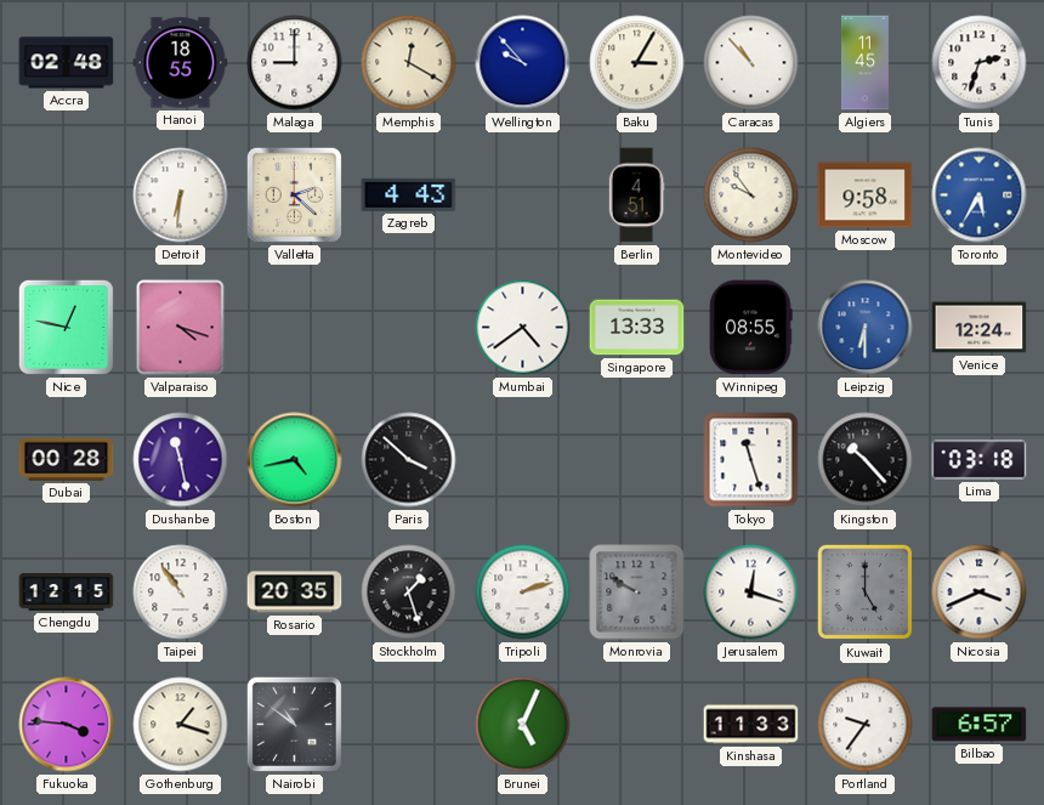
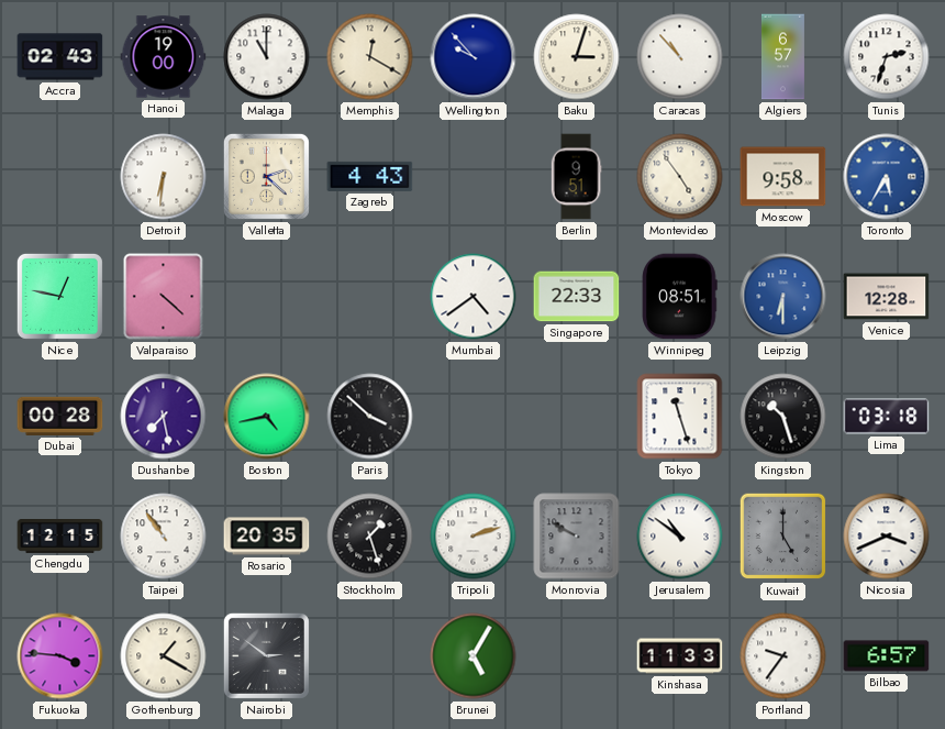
Accra: 02:48 -> 02:43
Hanoi: 18:55 -> 19:00
Malaga: 9:00 -> 11:00
Baku: 3:05 -> 3:03
Algiers: 11:45 -> 6:57
Berlin: 4:51 -> 9:51
Montevideo: 9:54 -> 4:54
Valparaiso: 4:18 -> 4:22
Singapore: 13:33 -> 22:33
Winnipeg: 08:55 -> 08:51
Venice: 12:24 -> 12:28
Dushanbe: 11:28 -> 7:28
Kingston: 10:23 -> 10:27
Jerusalem: 12:18 -> 10:51
Gothenburg: 1:18 -> 1:20
Nairobi: 10:51 -> 2:51
Brunei: 5:04 -> 5:05
